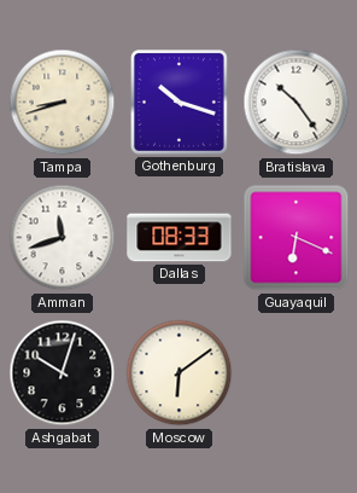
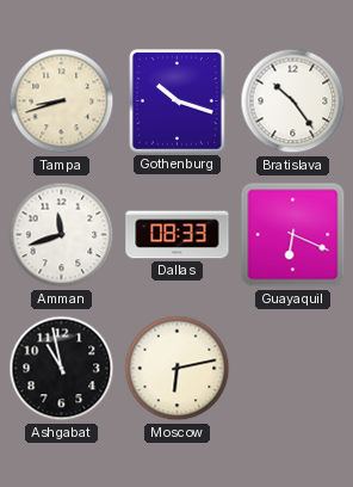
Ashgabat: 10:03 -> 10:58
Moscow: 6:09 -> 6:13
